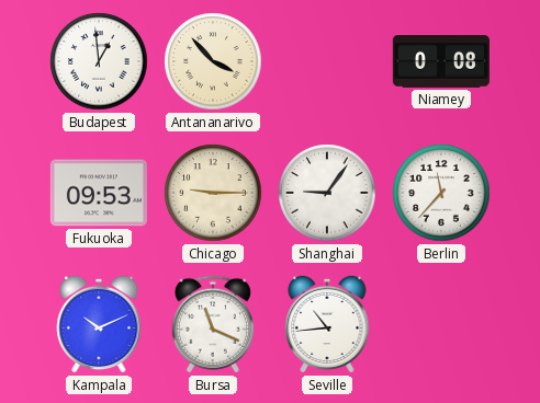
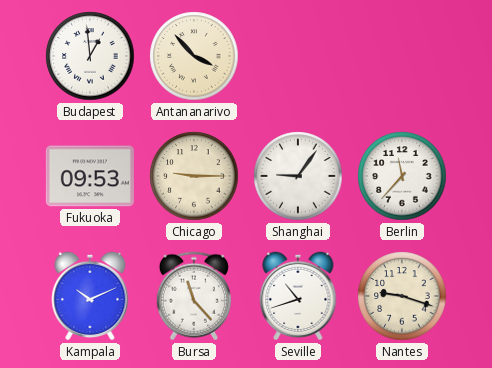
Niamey: 0:08 -> none
Bursa: 11:19 -> 11:23
Seville: 10:44 -> 10:42
Nantes: none -> 9:18
